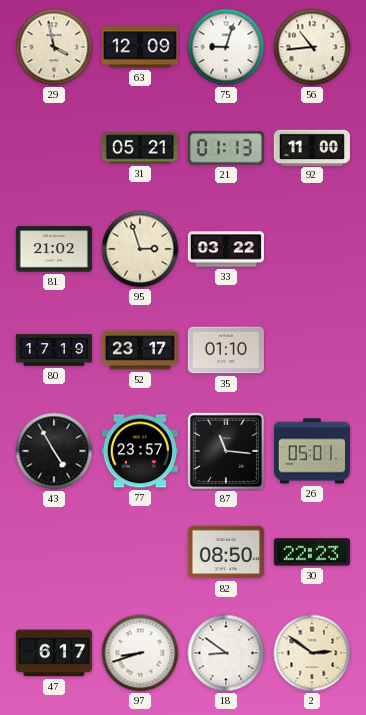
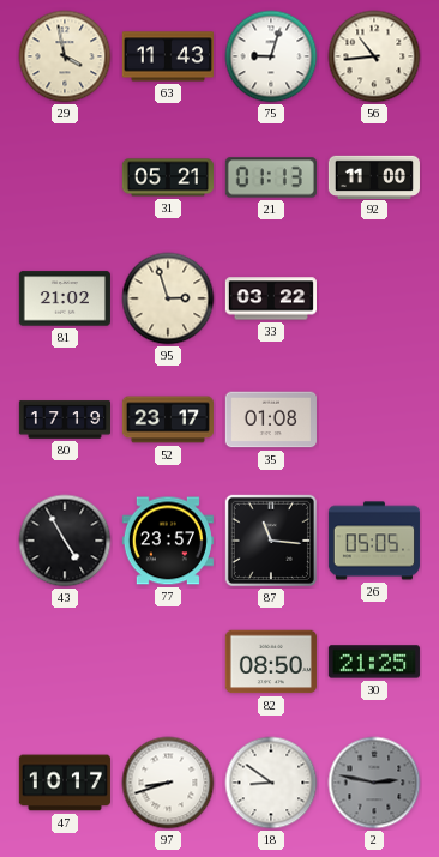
63: 12:09 -> 11:43
35: 01:10 -> 01:08
26: 05:01 -> 05:05
30: 22:23 -> 21:25
47: 6:17 -> 10:17
2: 2:51 -> 2:47
2 dial: cream -> grey
